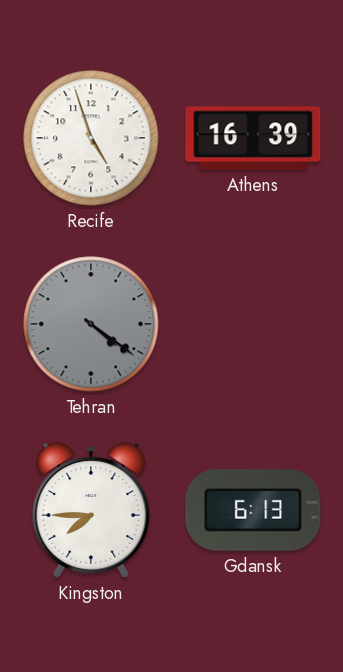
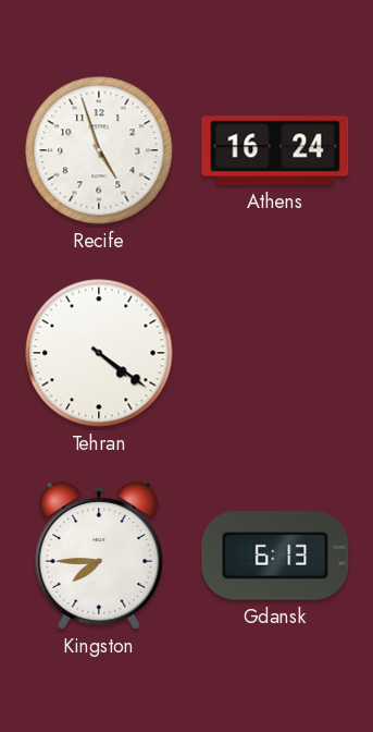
Athens: 16:39 -> 16:24
Tehran dial: grey -> white
